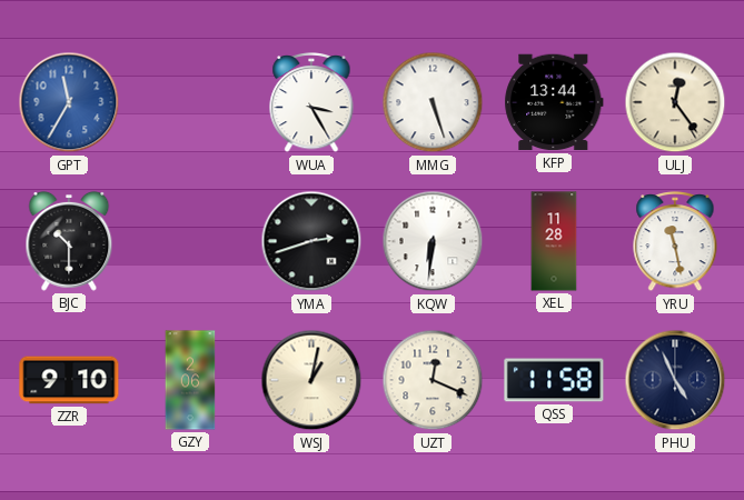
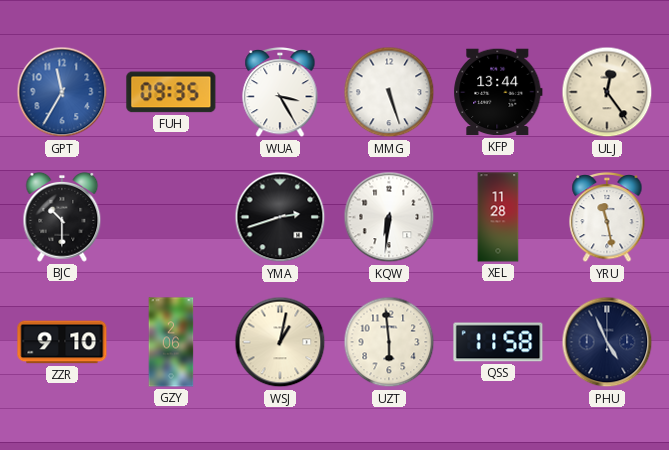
FUH: none -> 09:35
UZT: 12:19 -> 5:59
